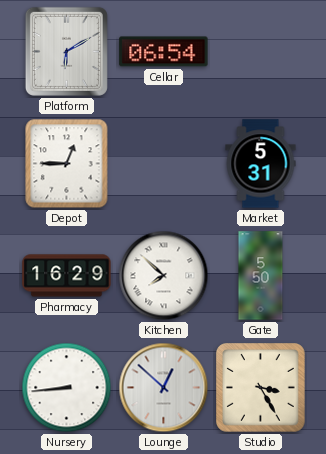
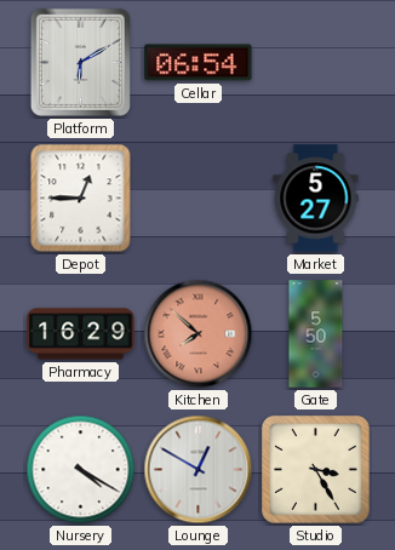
Market: 5:31 -> 5:27
Kitchen dial: white -> salmon
Nursery: 8:44 -> 4:20
Lounge: 12:52 -> 12:50
